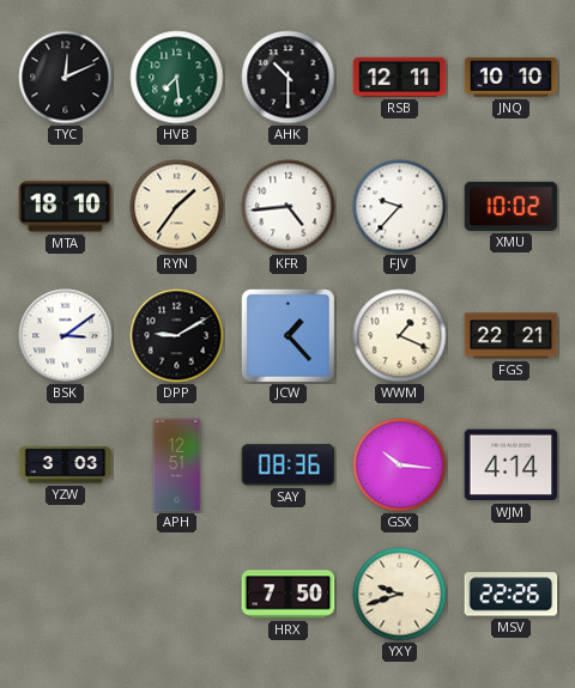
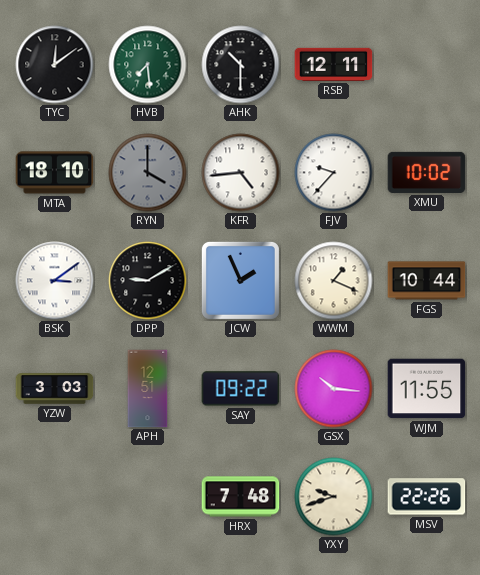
TYC: 12:11 -> 12:09
JNQ: 10:10 -> none
RYN: 1:36 -> 4:00
RYN dial: cream -> grey
JCW: 1:23 -> 1:56
FGS: 22:21 -> 10:44
SAY: 08:36 -> 09:22
WJM: 4:14 -> 11:55
HRX: 7:50 -> 7:48
